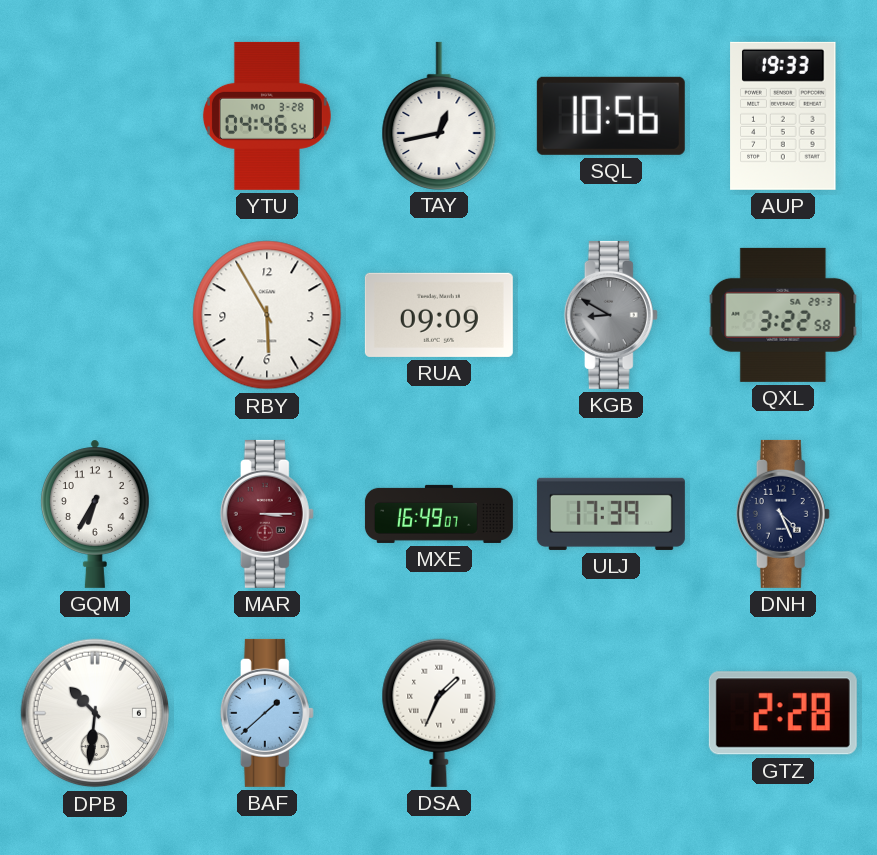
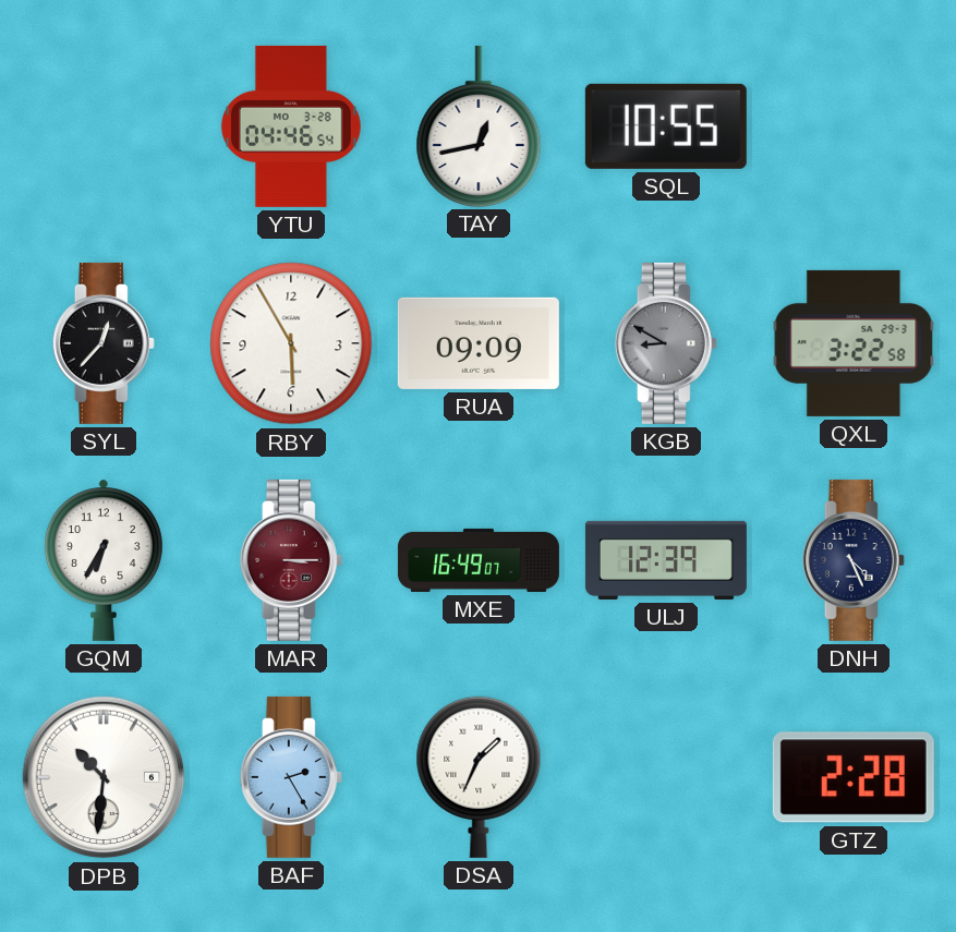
SQL: 10:56 -> 10:55
AUP: 19:33 -> none
SYL: none -> 12:37
ULJ: 17:39 -> 12:39
BAF: 1:38 -> 2:25
